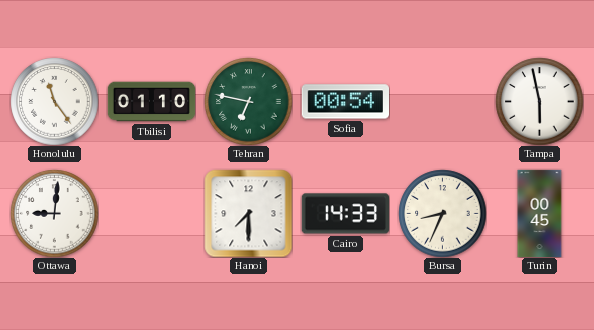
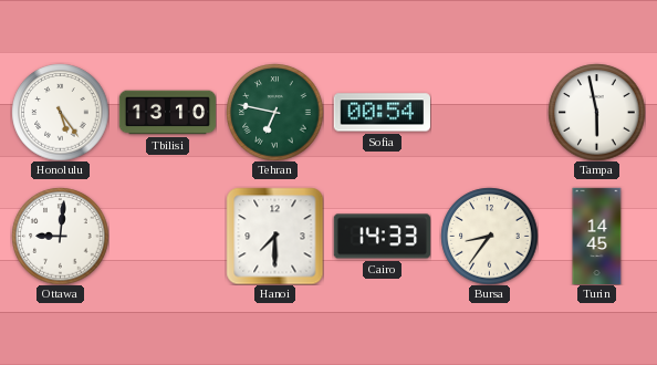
Honolulu: 11:24 -> 5:24
Tbilisi: 01:10 -> 13:10
Bursa: 8:34 -> 8:36
Turin: 00:45 -> 14:45
